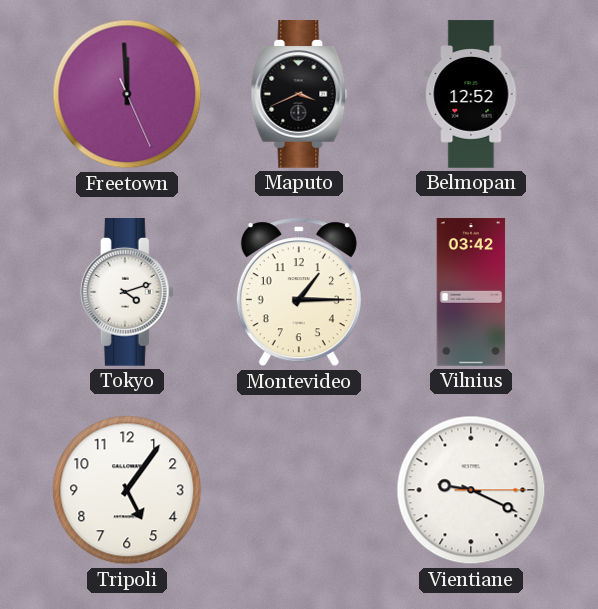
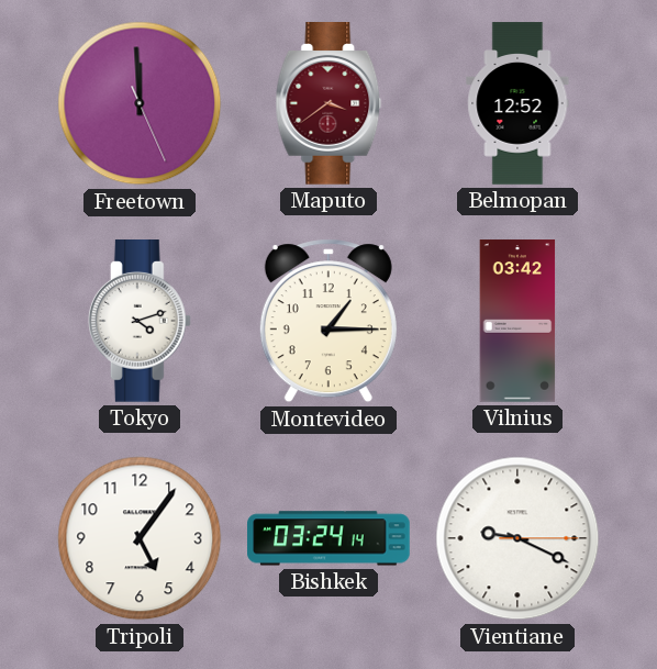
Maputo: 3:41 -> 3:39
Maputo dial: black -> burgundy
Bishkek: none -> 03:24
